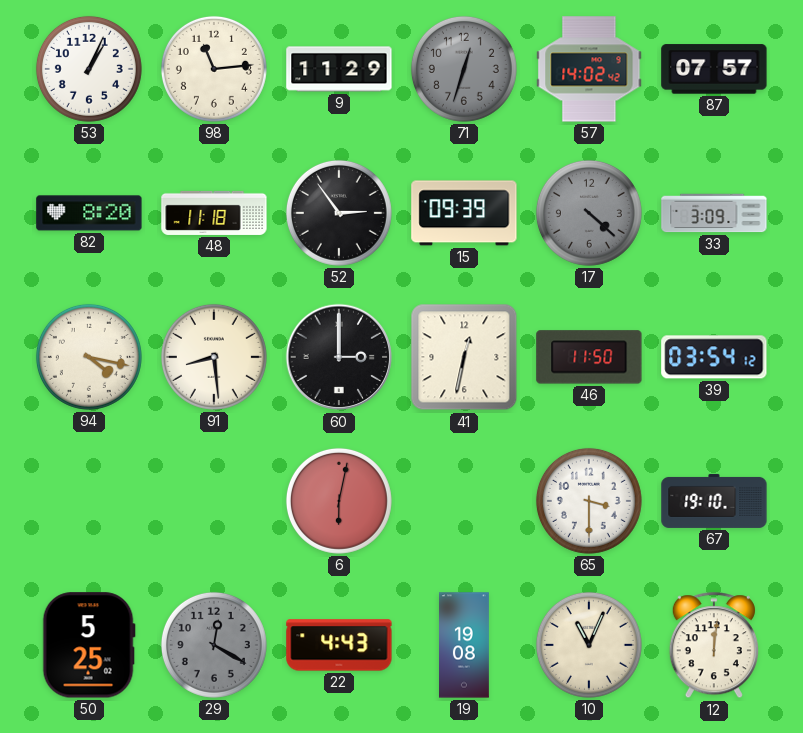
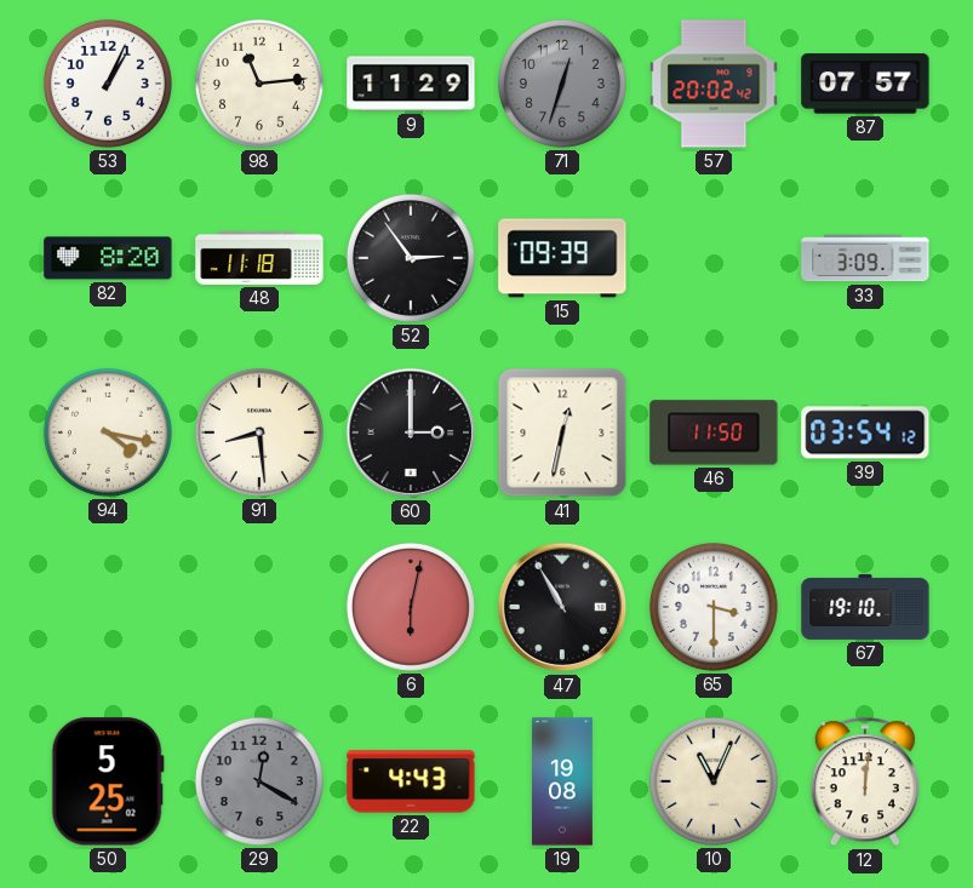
57: 14:02 -> 20:02
17: 4:22 -> none
47: none -> 10:55
